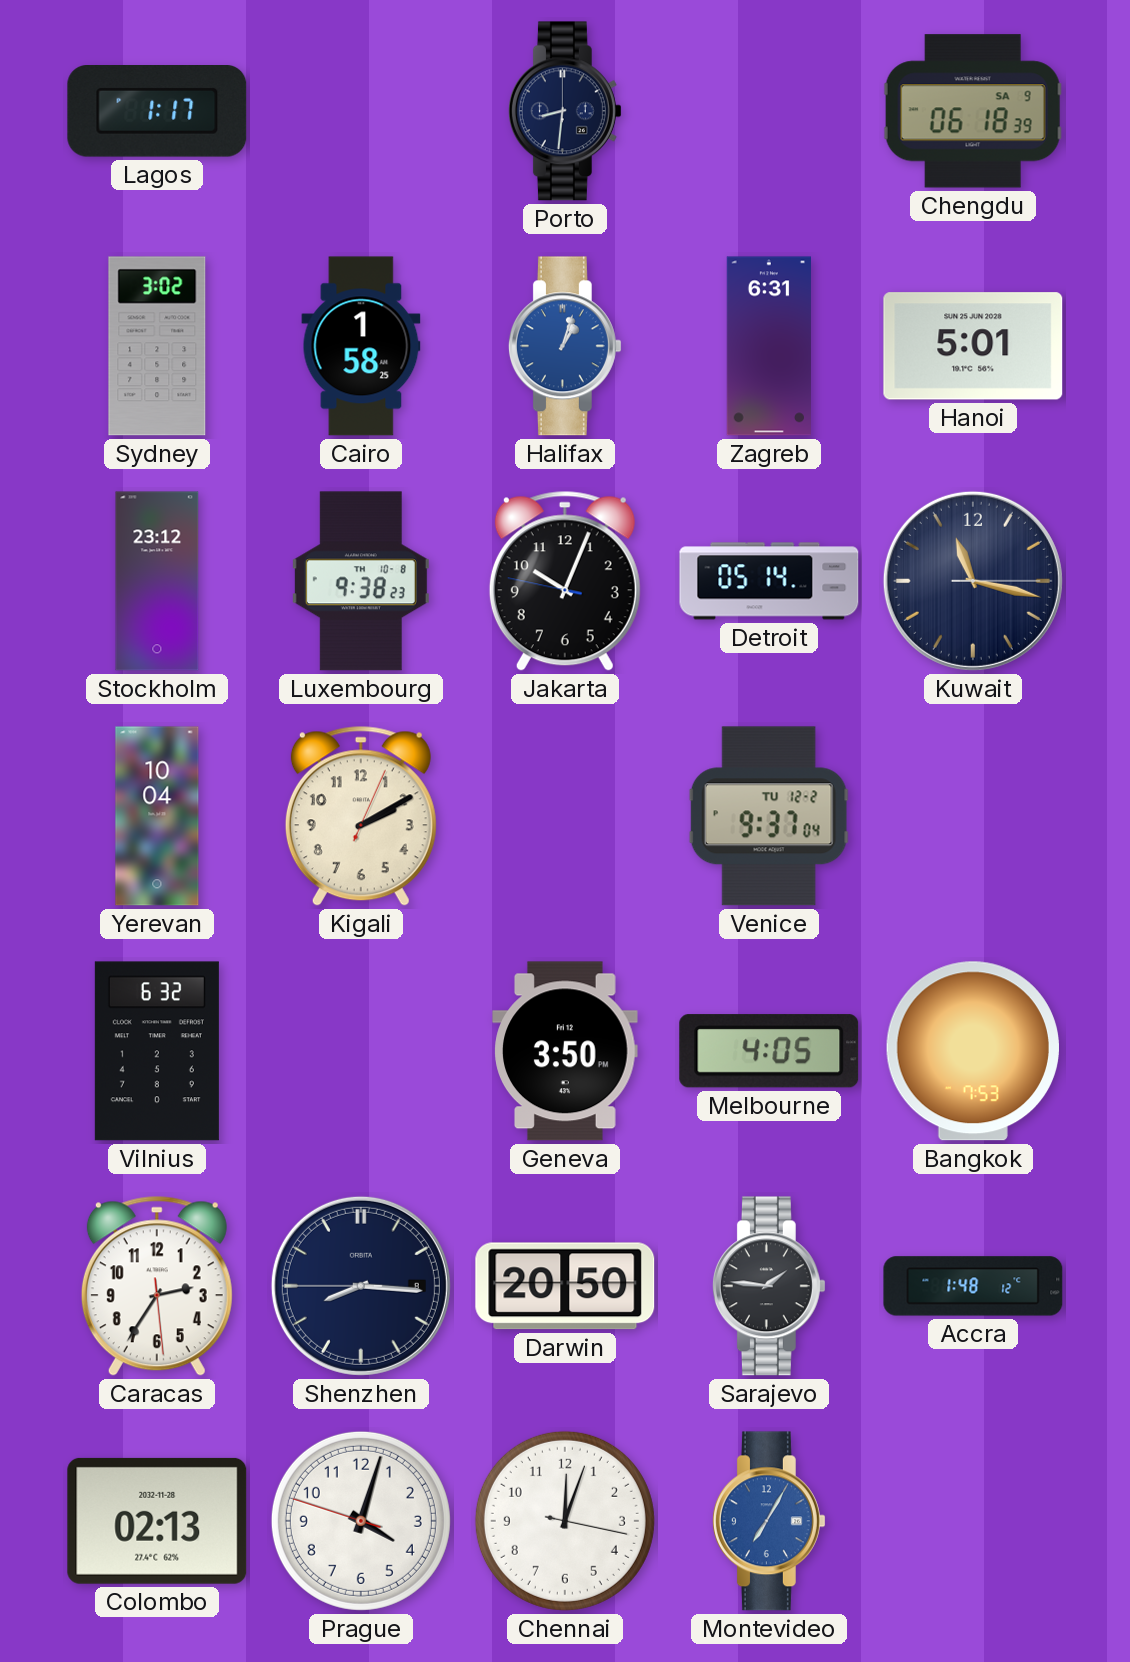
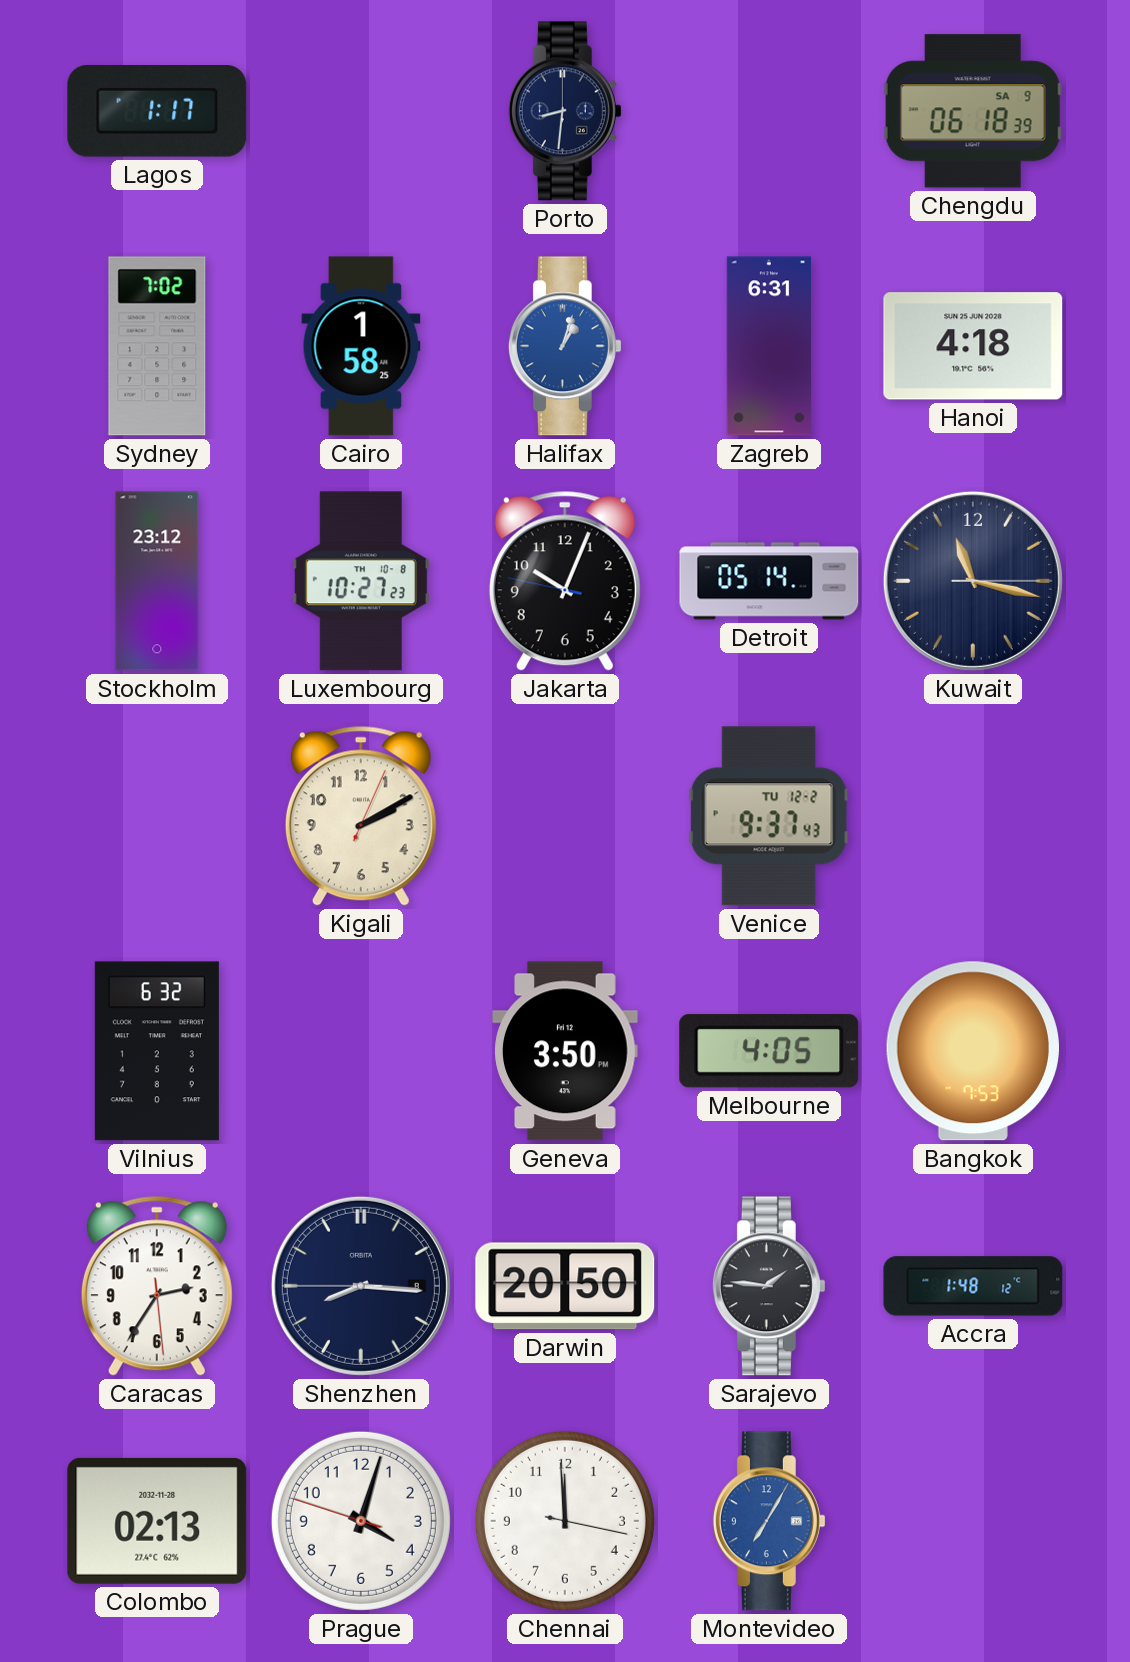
Sydney: 3:02 -> 7:02
Hanoi: 5:01 -> 4:18
Luxembourg: 9:38 -> 10:27
Yerevan: 10:04 -> none
Venice: 9:37:04 -> 9:37:43
Chennai: 12:03 -> 11:59
